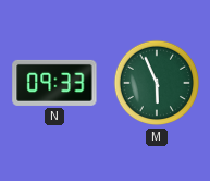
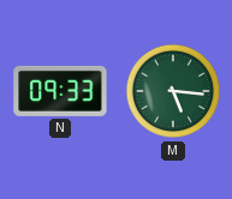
M: 5:56 -> 5:16
